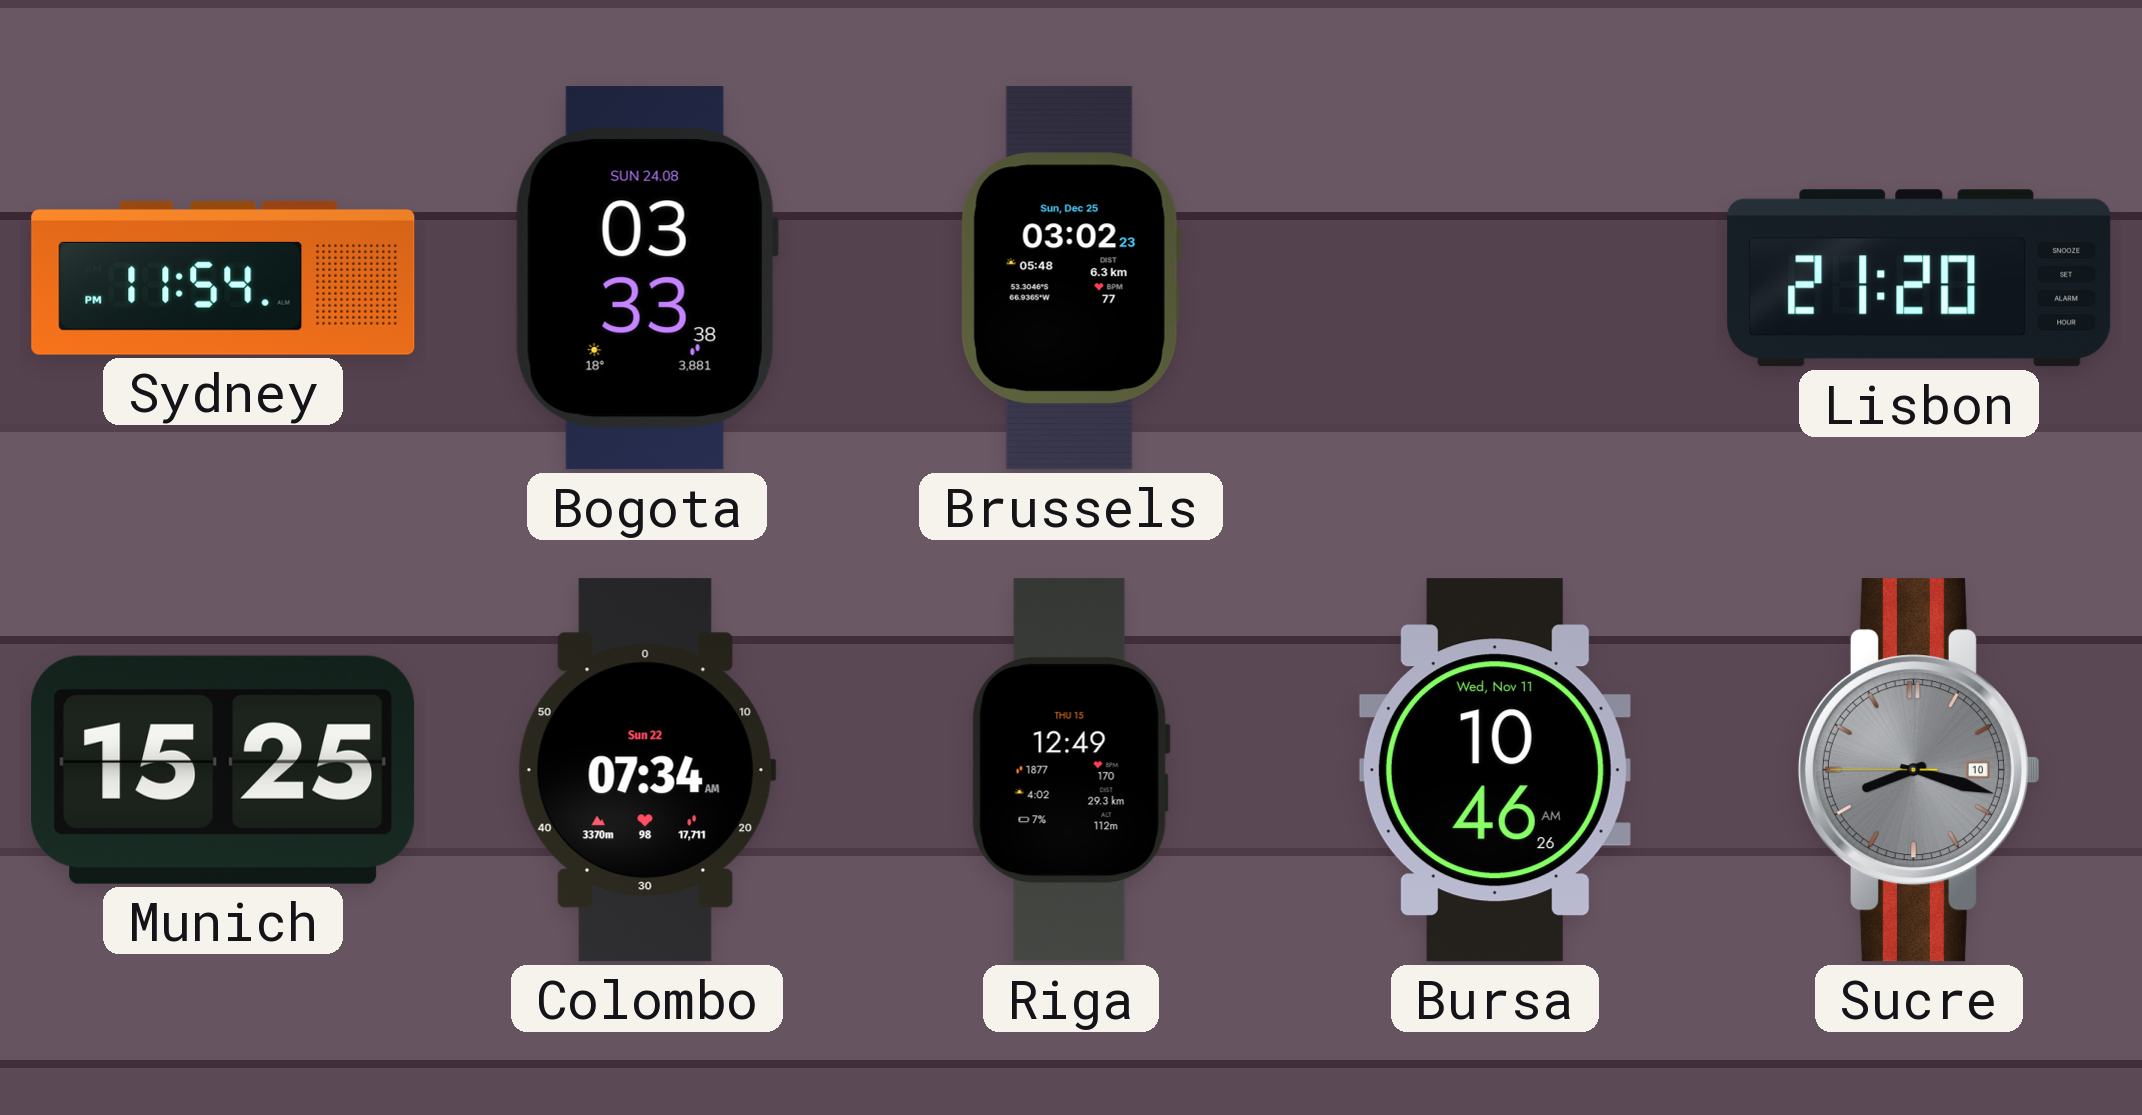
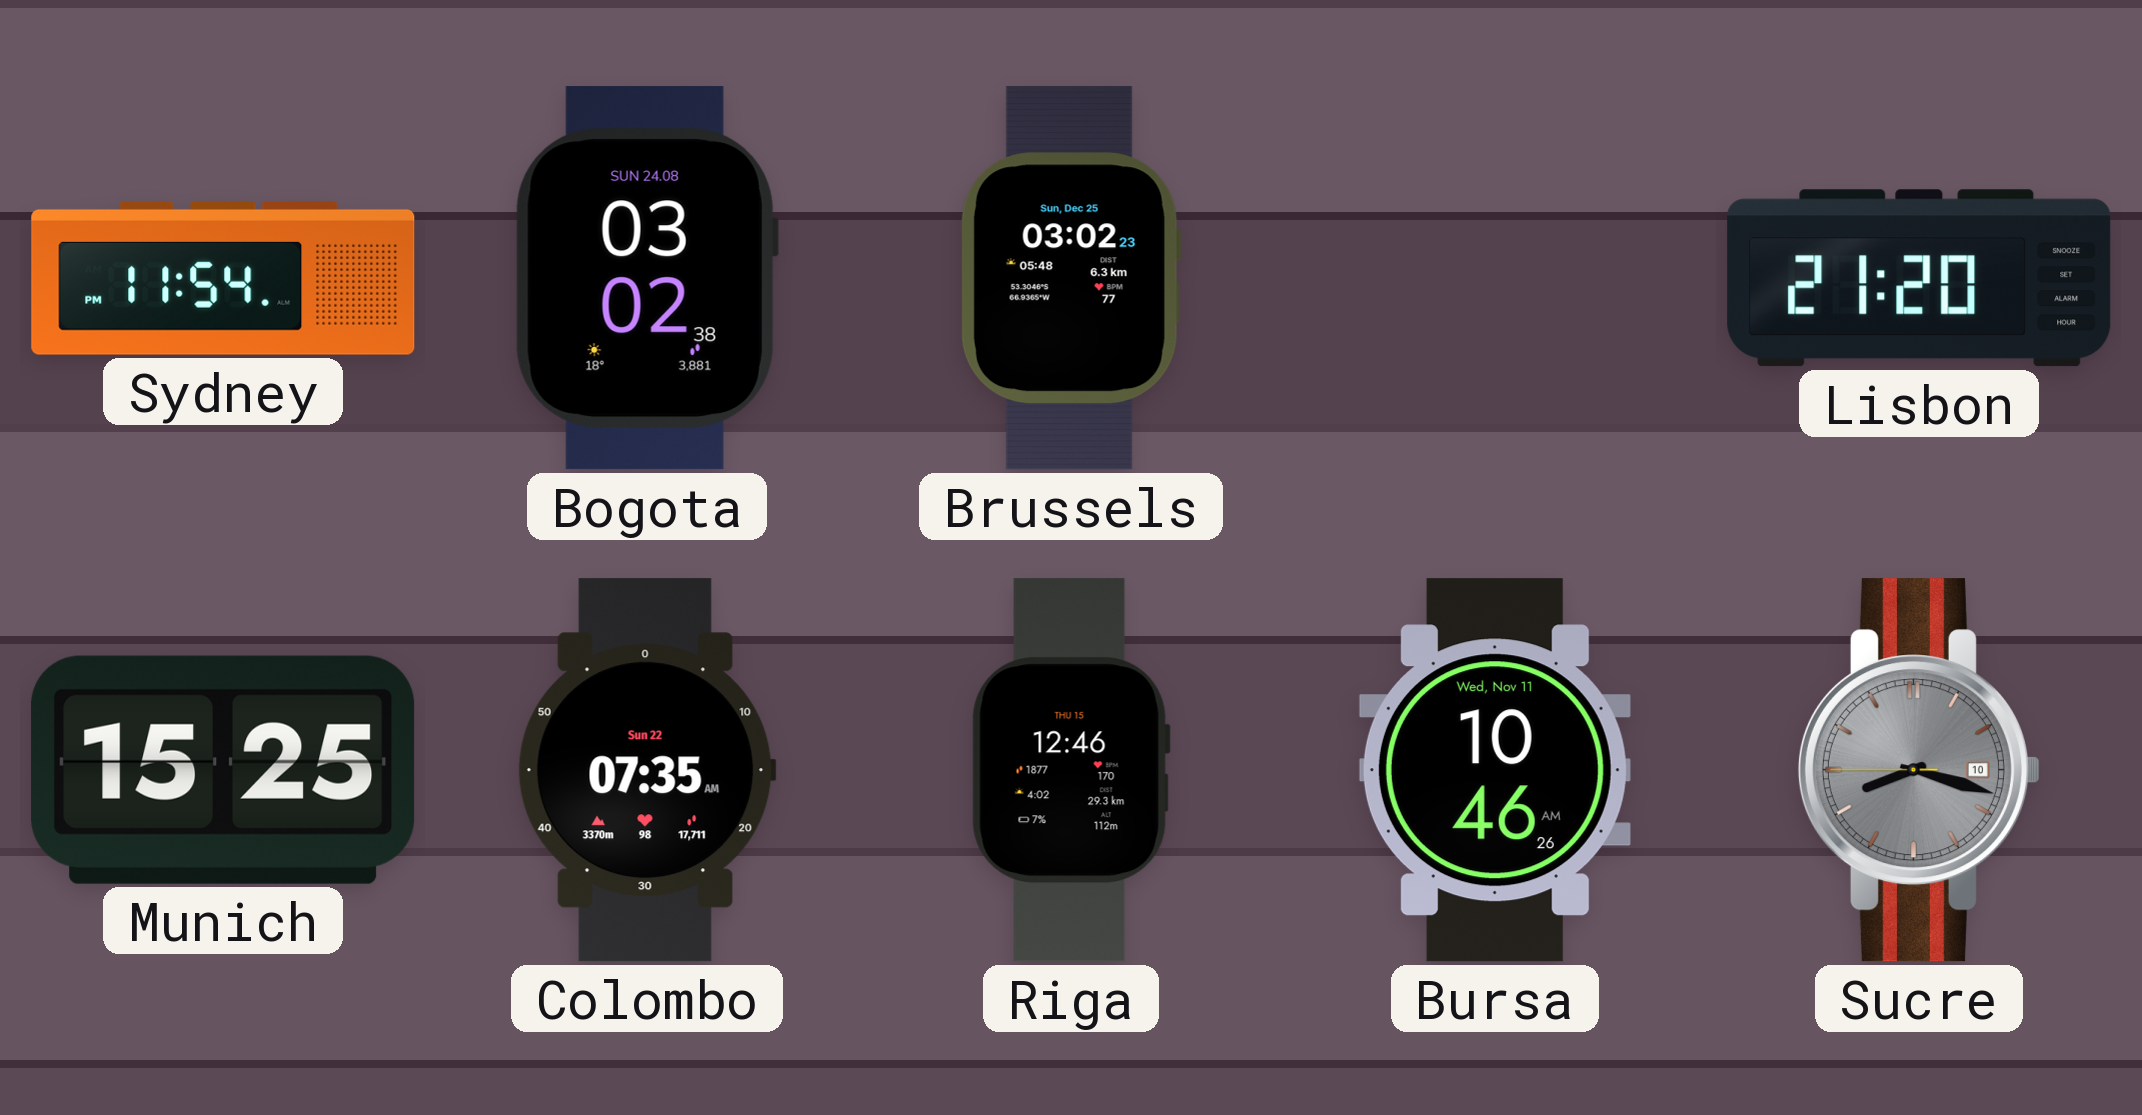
Bogota: 03:33 -> 03:02
Colombo: 07:34 -> 07:35
Riga: 12:49 -> 12:46
